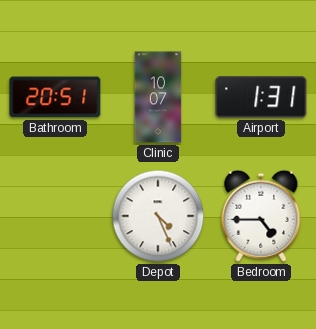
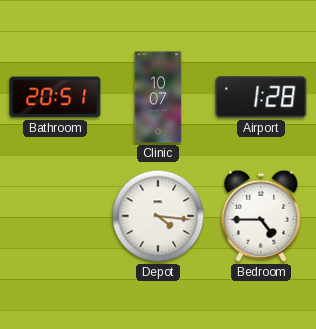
Airport: 1:31 -> 1:28
Depot: 4:26 -> 4:16
